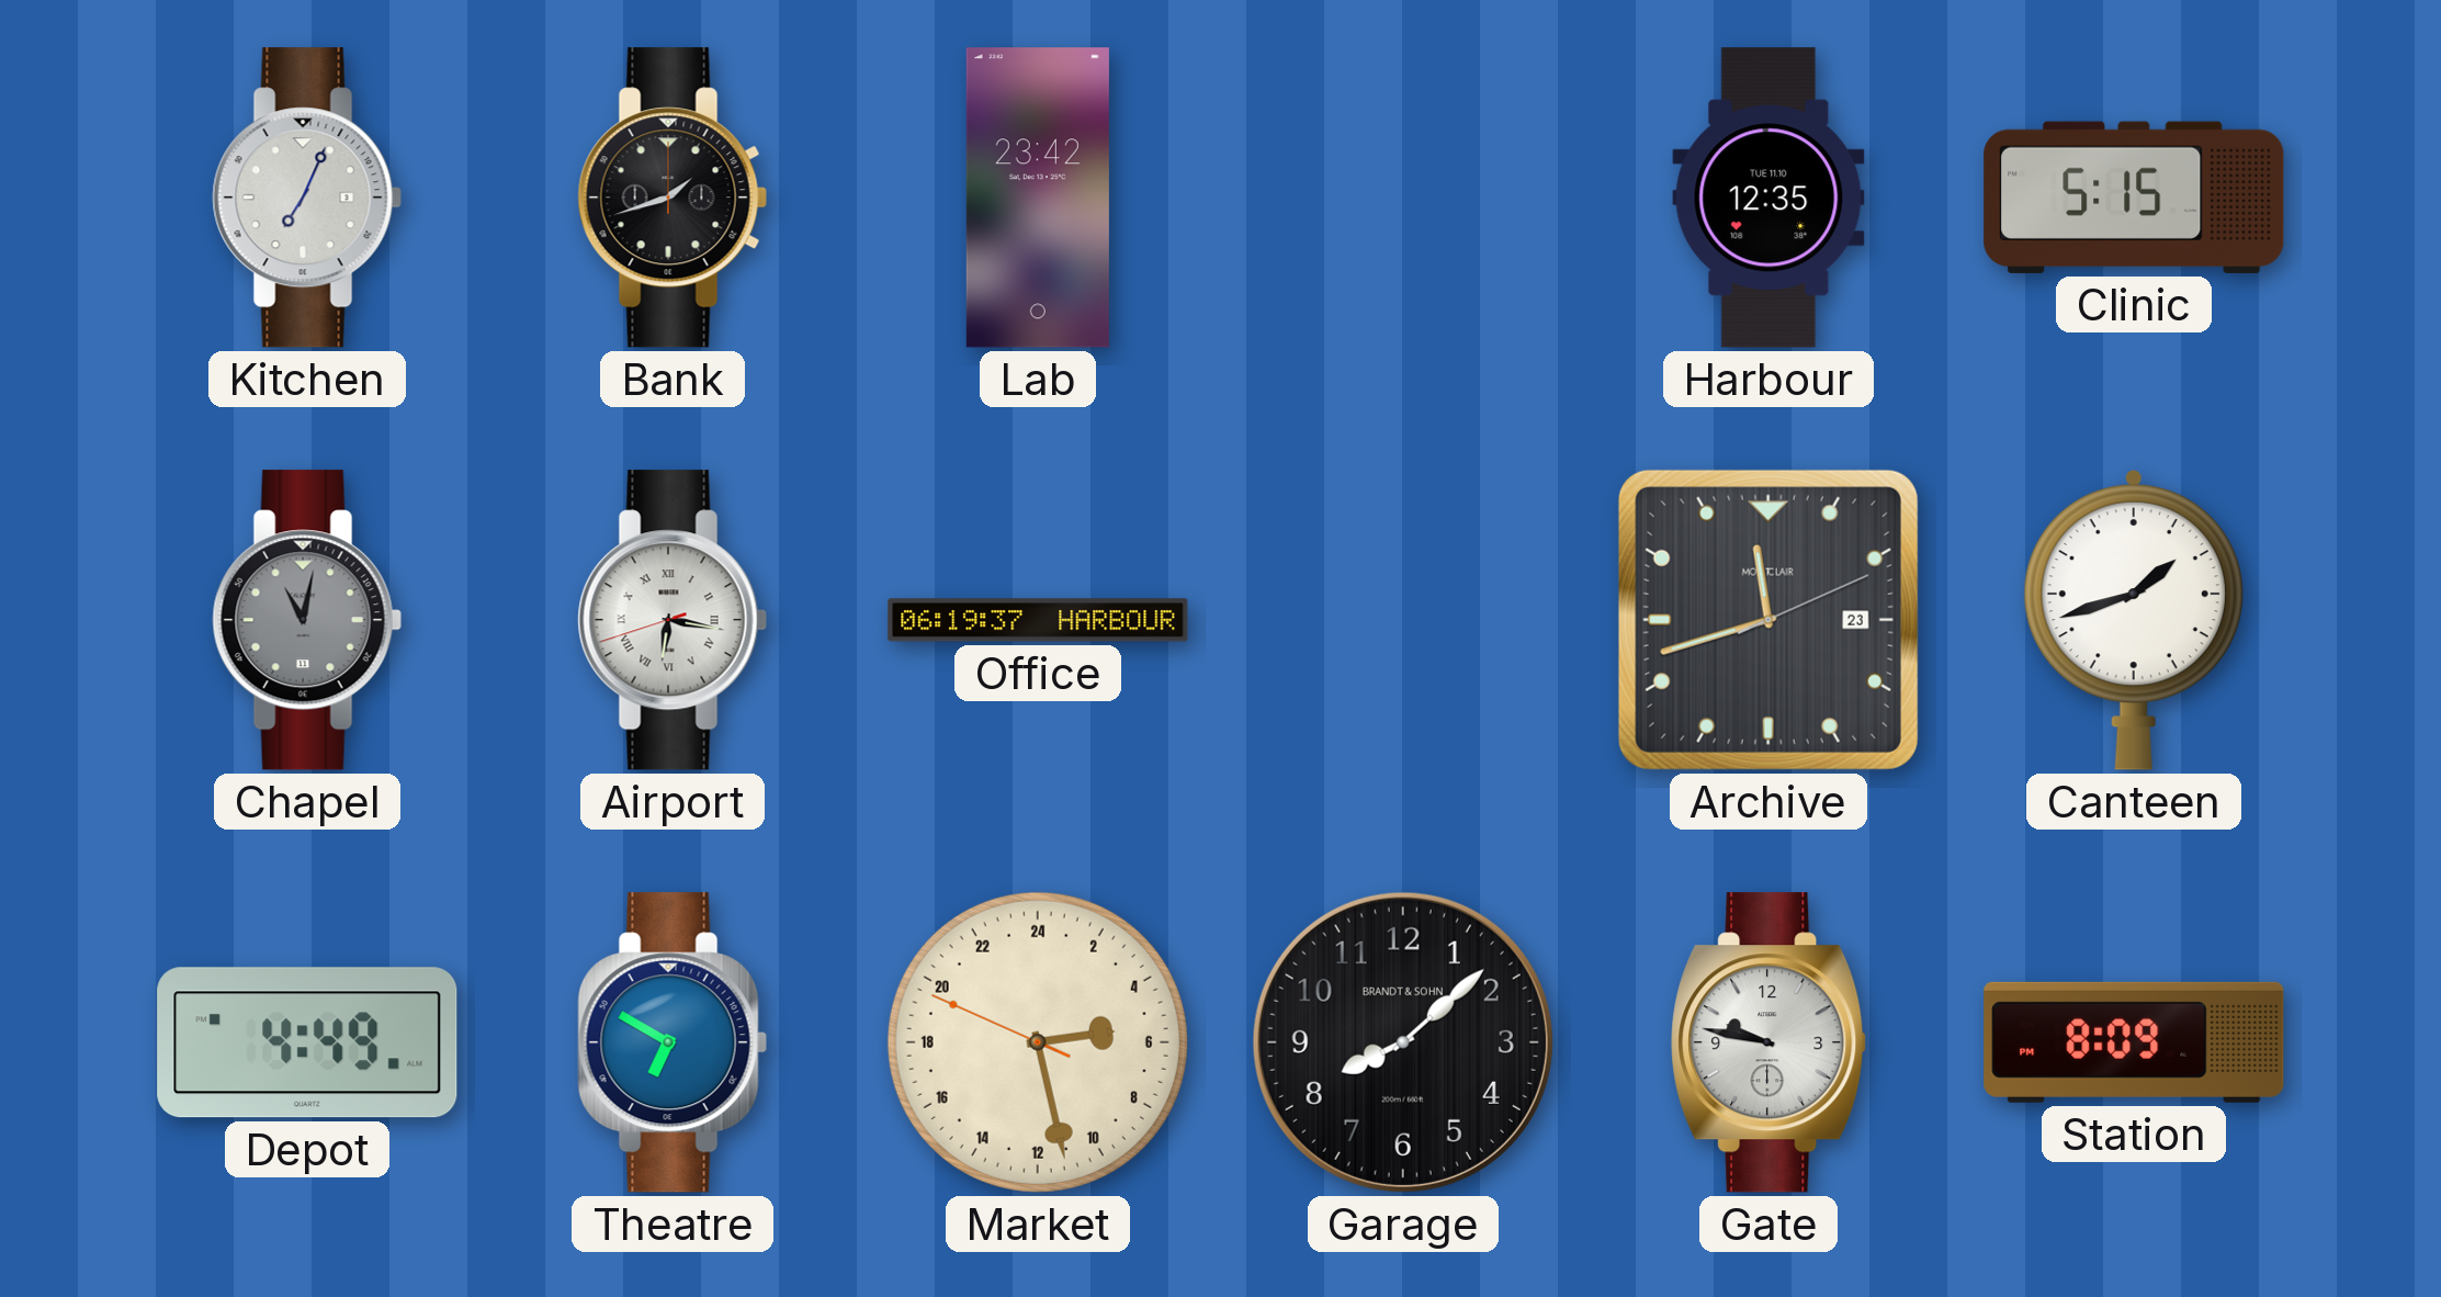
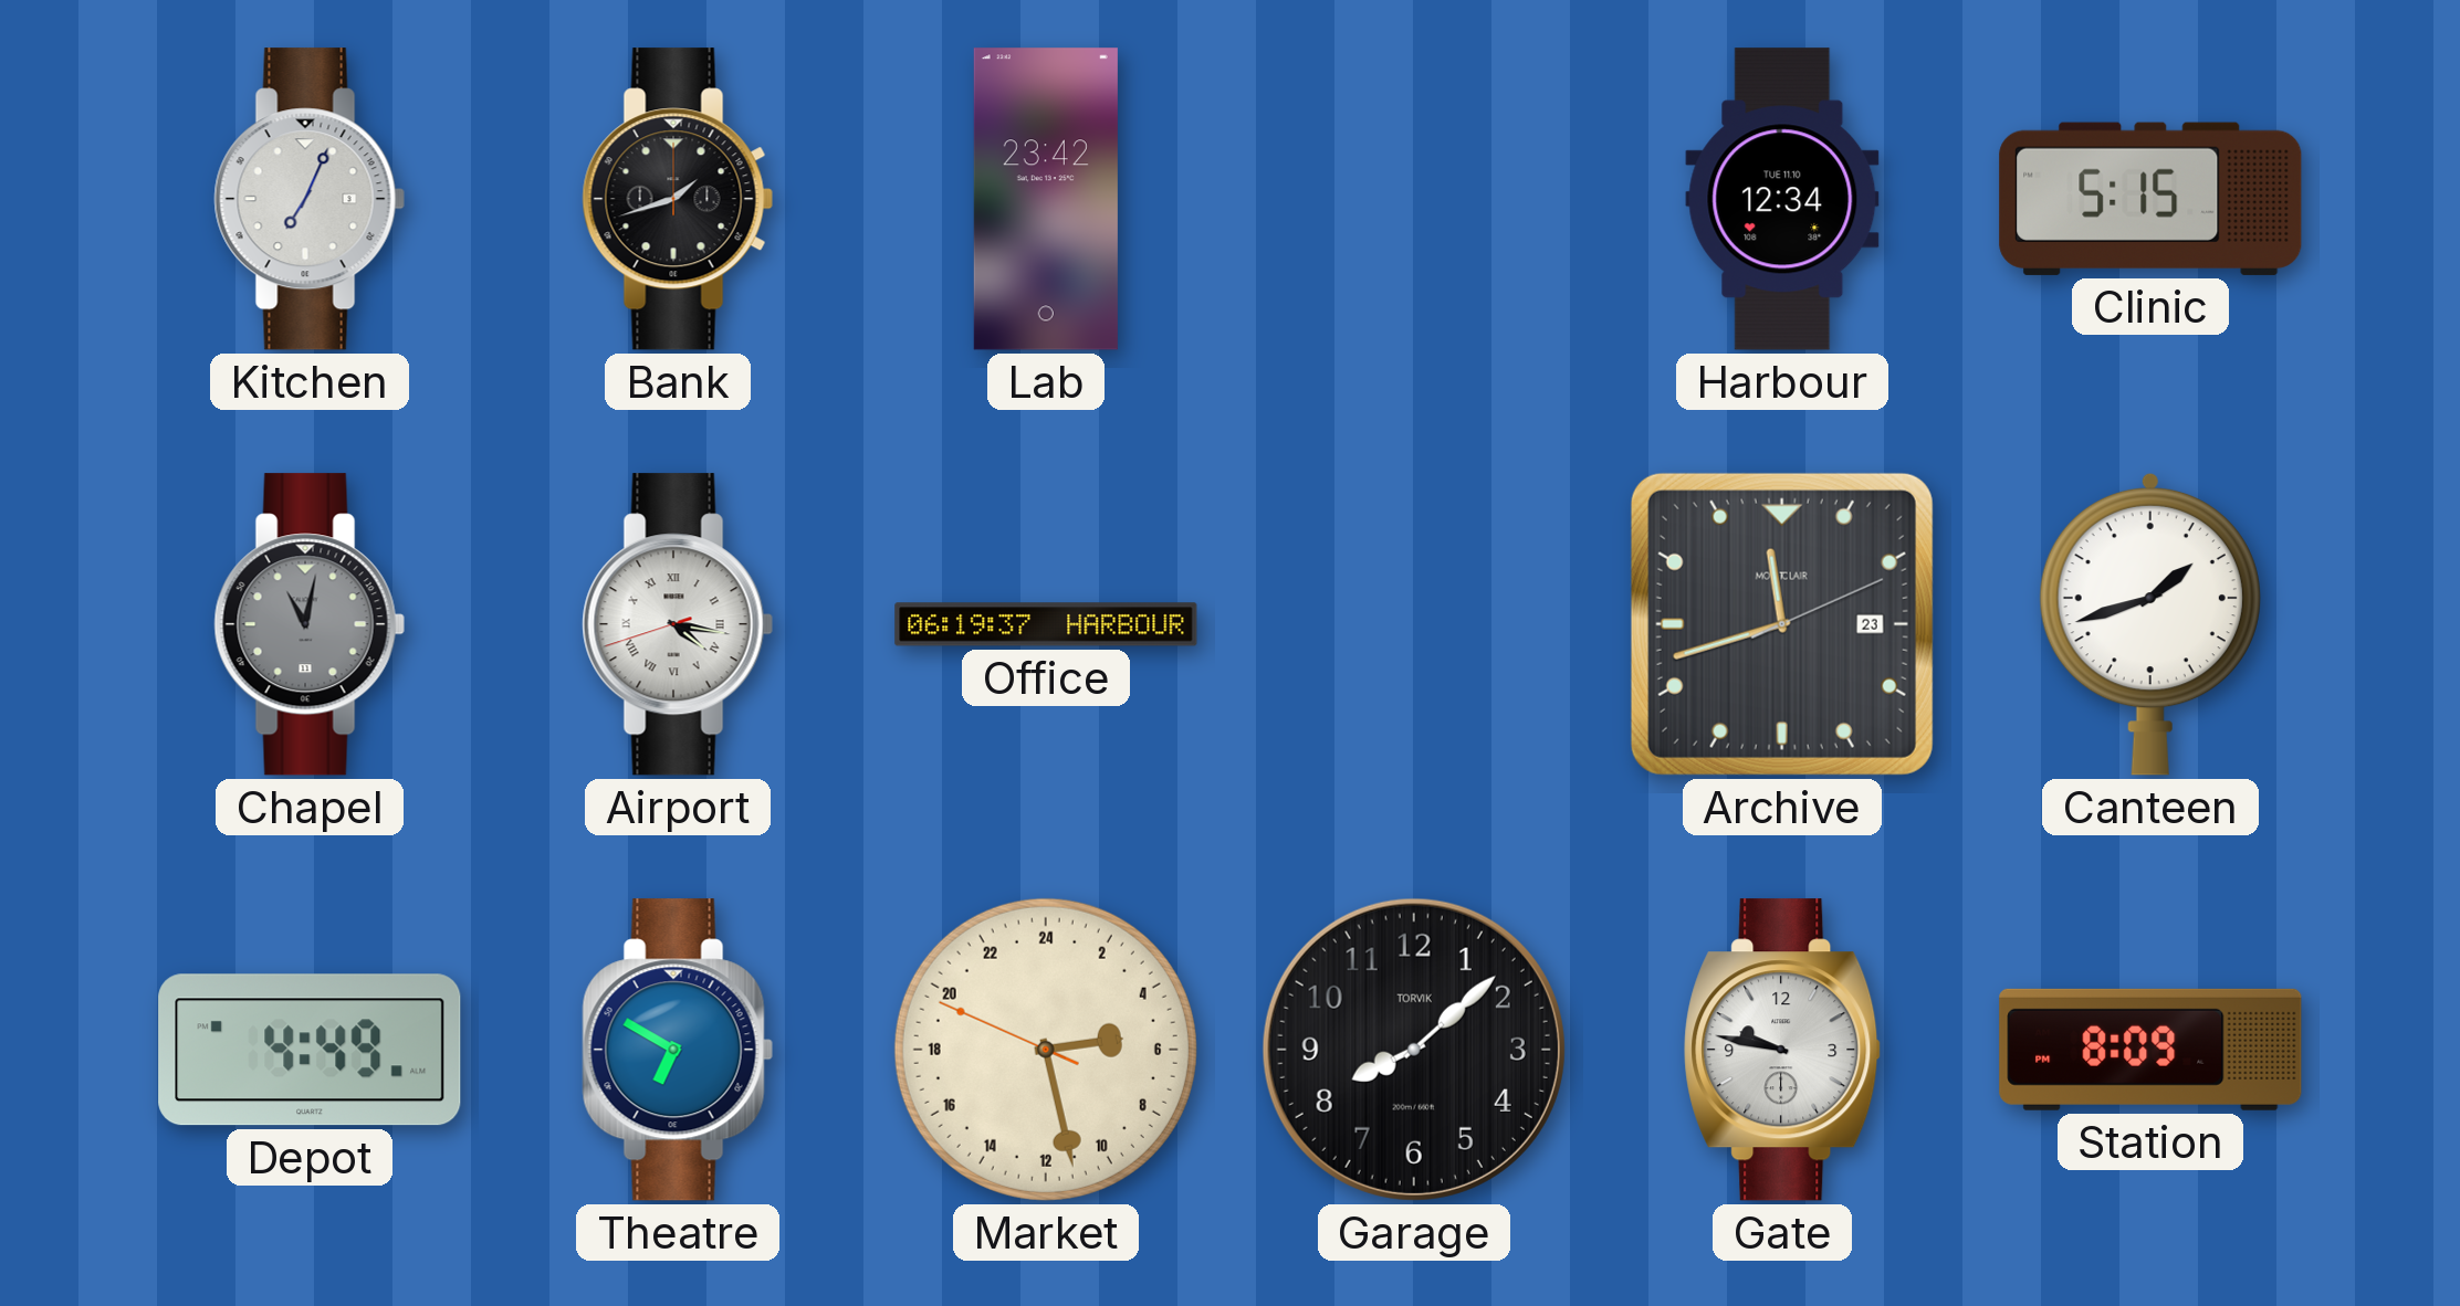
Harbour: 12:35 -> 12:34
Airport: 6:16 -> 4:16
Garage brand: BRANDT & SOHN -> TORVIK
